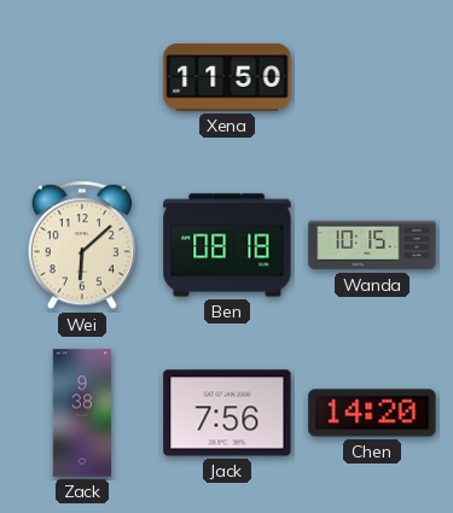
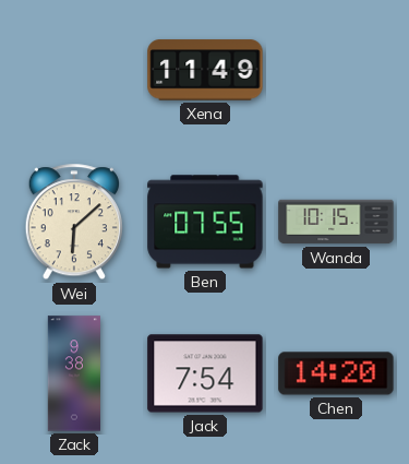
Xena: 11:50 -> 11:49
Ben: 08:18 -> 07:55
Jack: 7:56 -> 7:54
